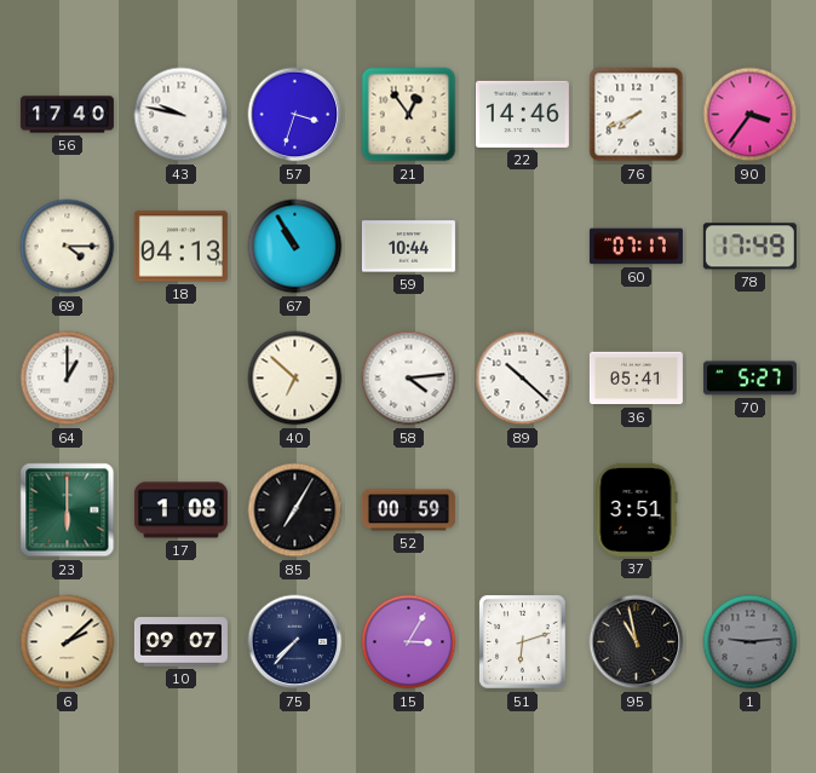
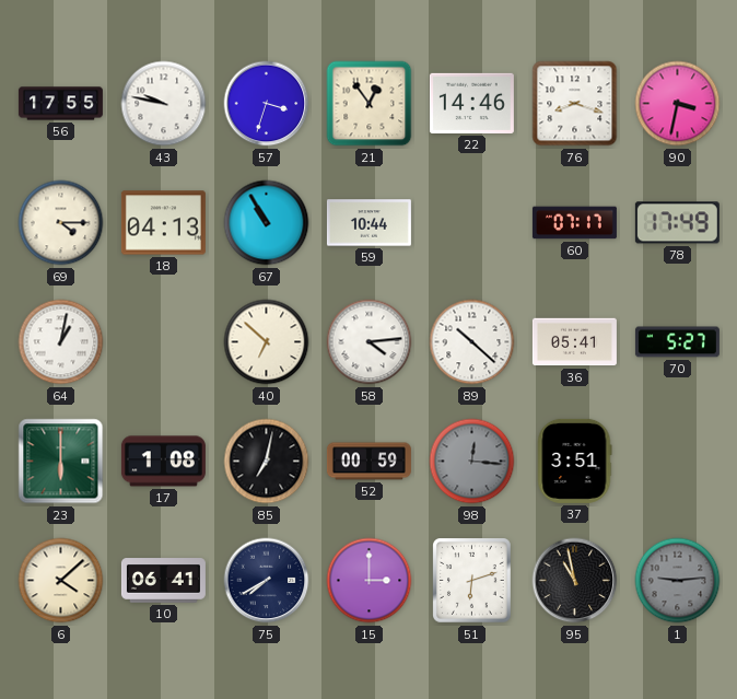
56: 17:40 -> 17:55
76: 7:41 -> 8:18
90: 3:36 -> 3:32
64: 1:00 -> 1:02
85: 7:05 -> 7:02
98: none -> 12:16
6: 2:08 -> 4:08
10: 09:07 -> 06:41
75: 7:37 -> 7:40
15: 3:05 -> 3:00
